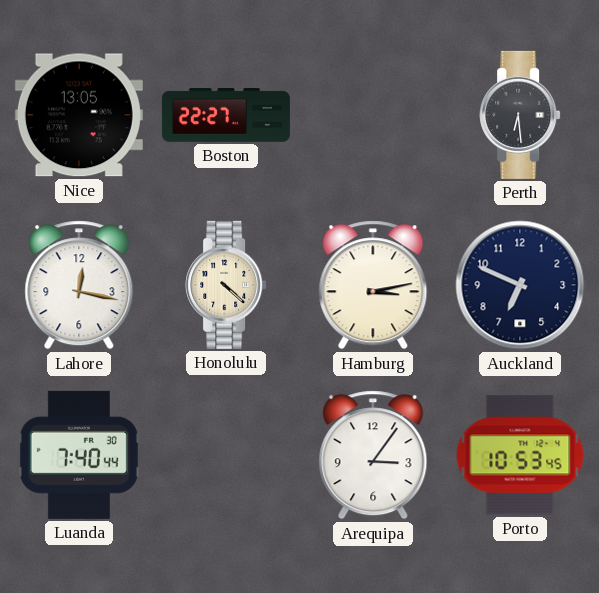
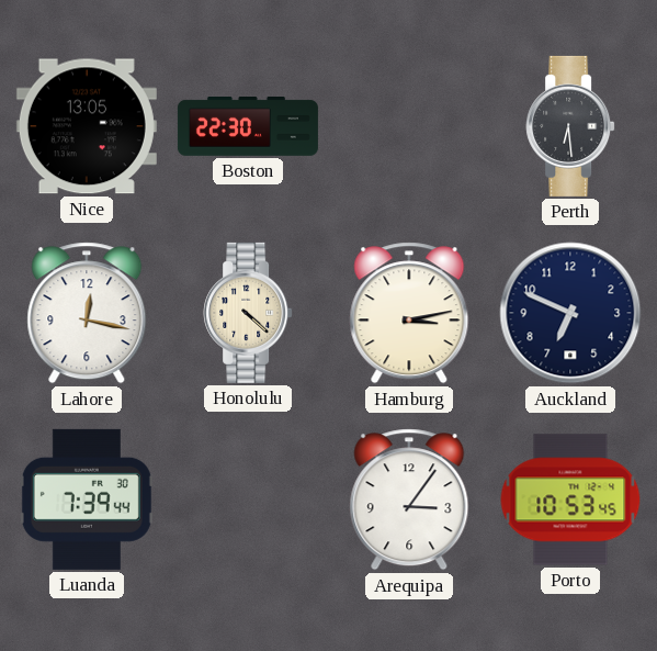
Boston: 22:27 -> 22:30
Luanda: 7:40 -> 7:39
